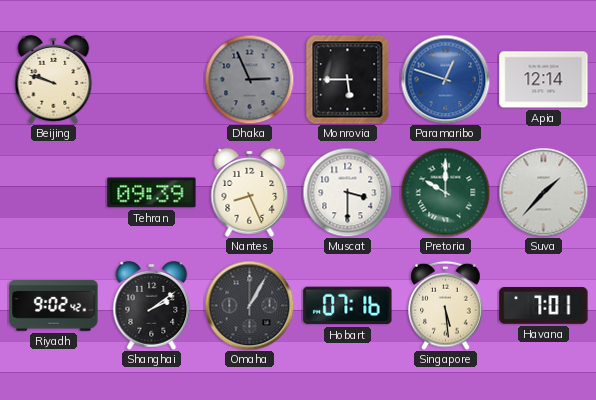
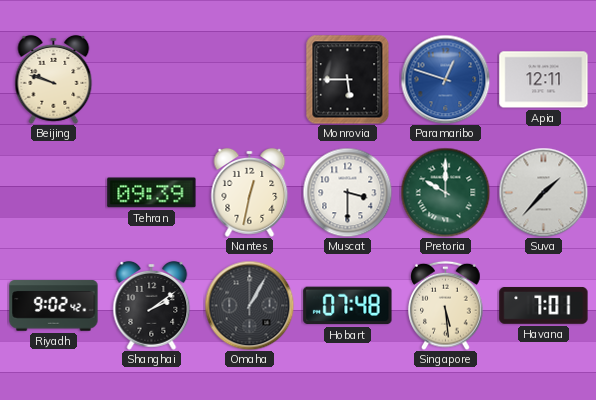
Dhaka: 2:56 -> none
Apia: 12:14 -> 12:11
Nantes: 8:26 -> 12:32
Hobart: 07:16 -> 07:48
